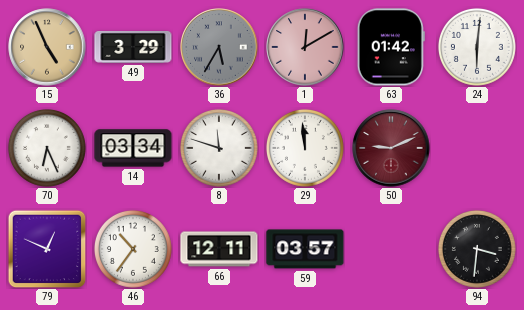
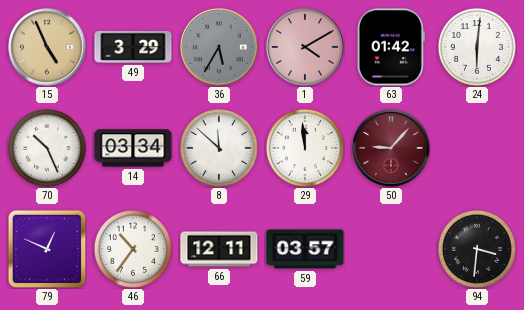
1: 12:10 -> 4:10
70: 6:26 -> 10:26
8: 11:48 -> 11:52
50: 9:11 -> 9:07
